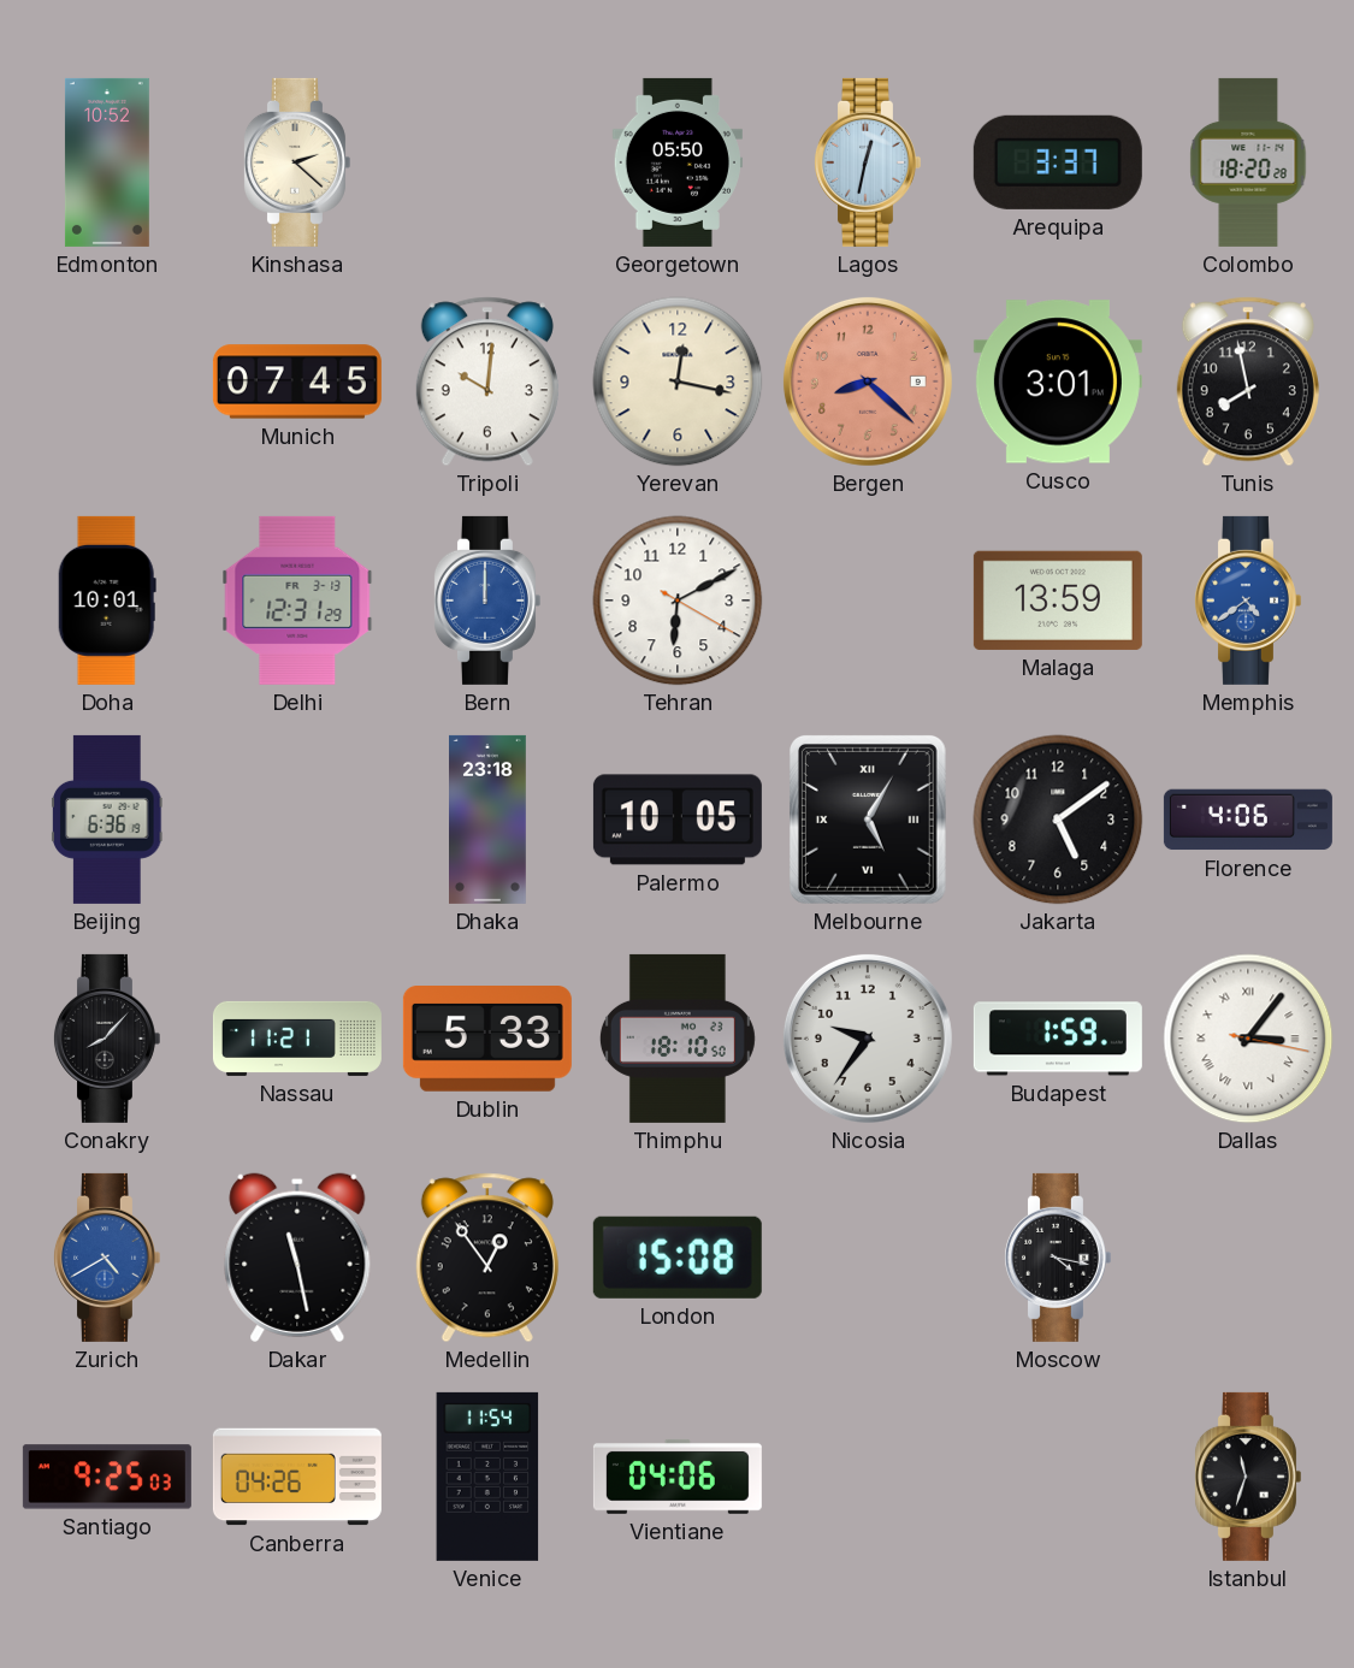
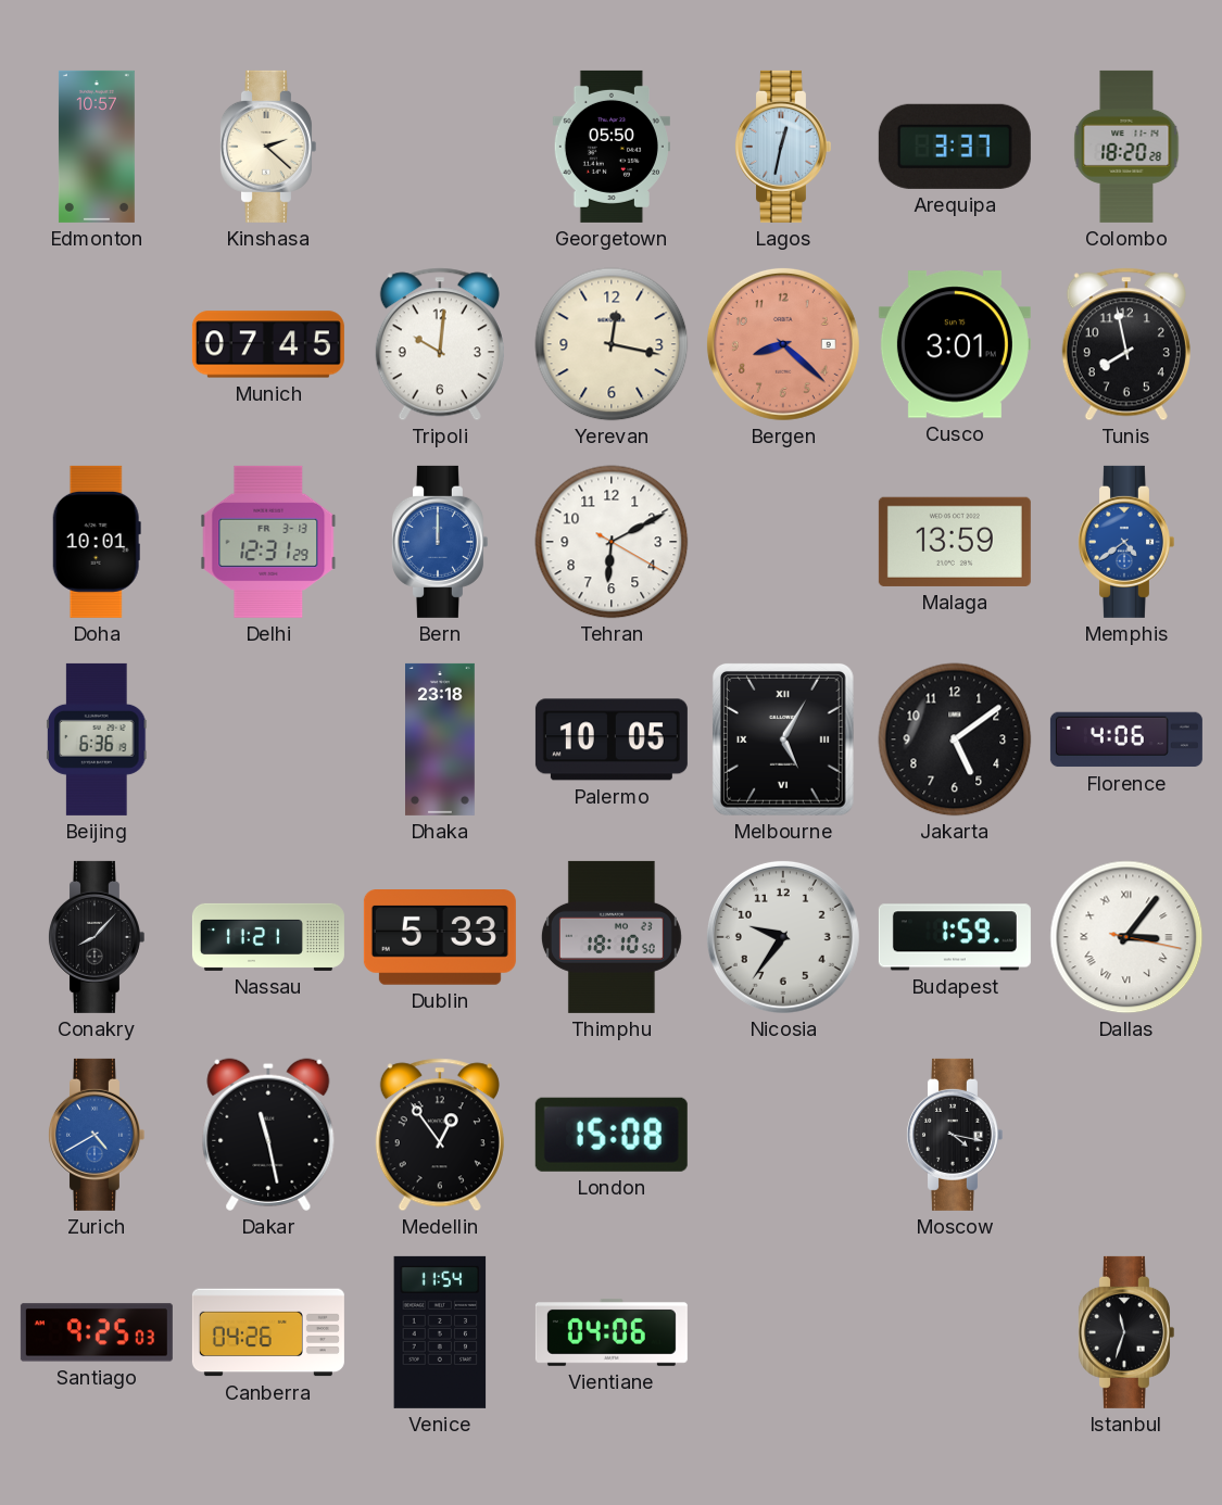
Edmonton: 10:52 -> 10:57
